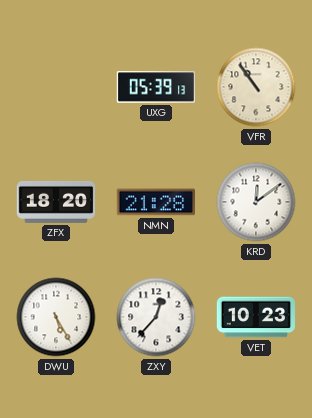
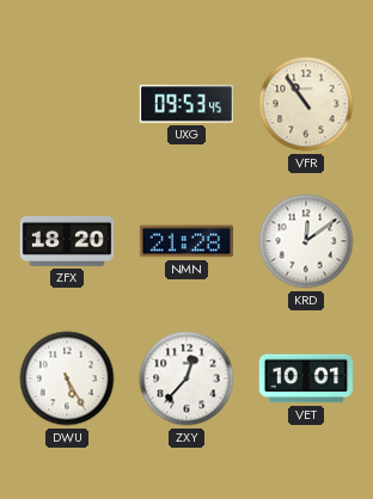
UXG: 05:39 -> 09:53
VET: 10:23 -> 10:01
